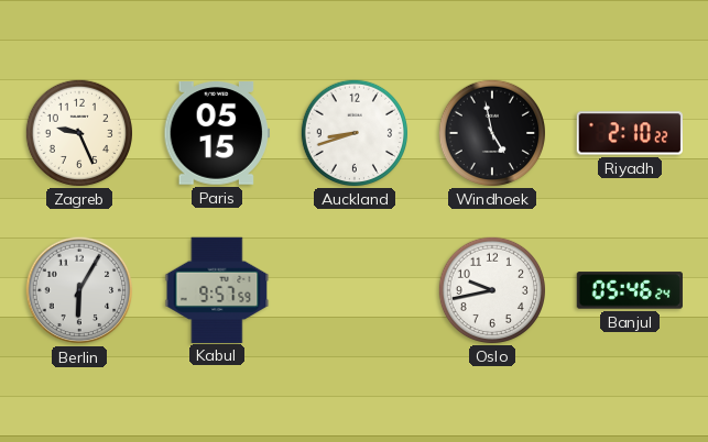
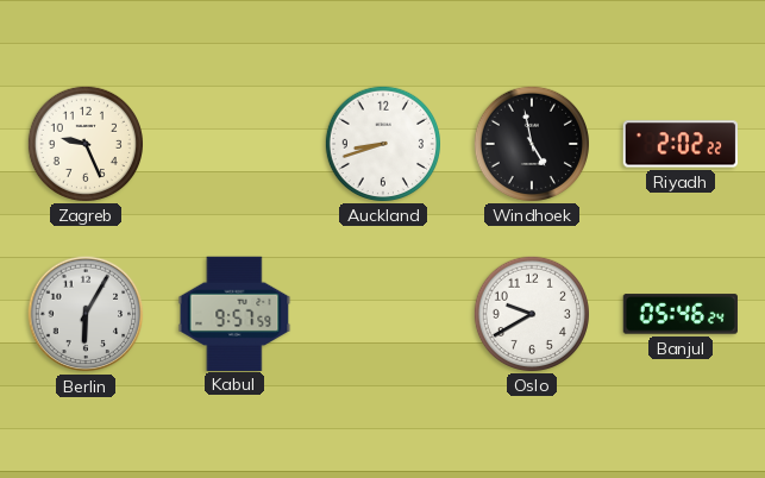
Paris: 05:15 -> none
Riyadh: 2:10 -> 2:02
Oslo: 9:43 -> 9:40
